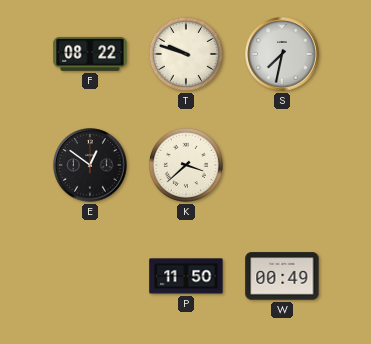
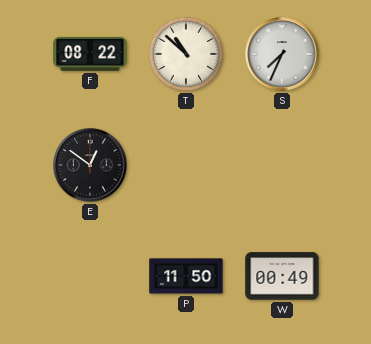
T: 9:48 -> 10:52
S: 7:32 -> 7:34
K: 3:38 -> none
